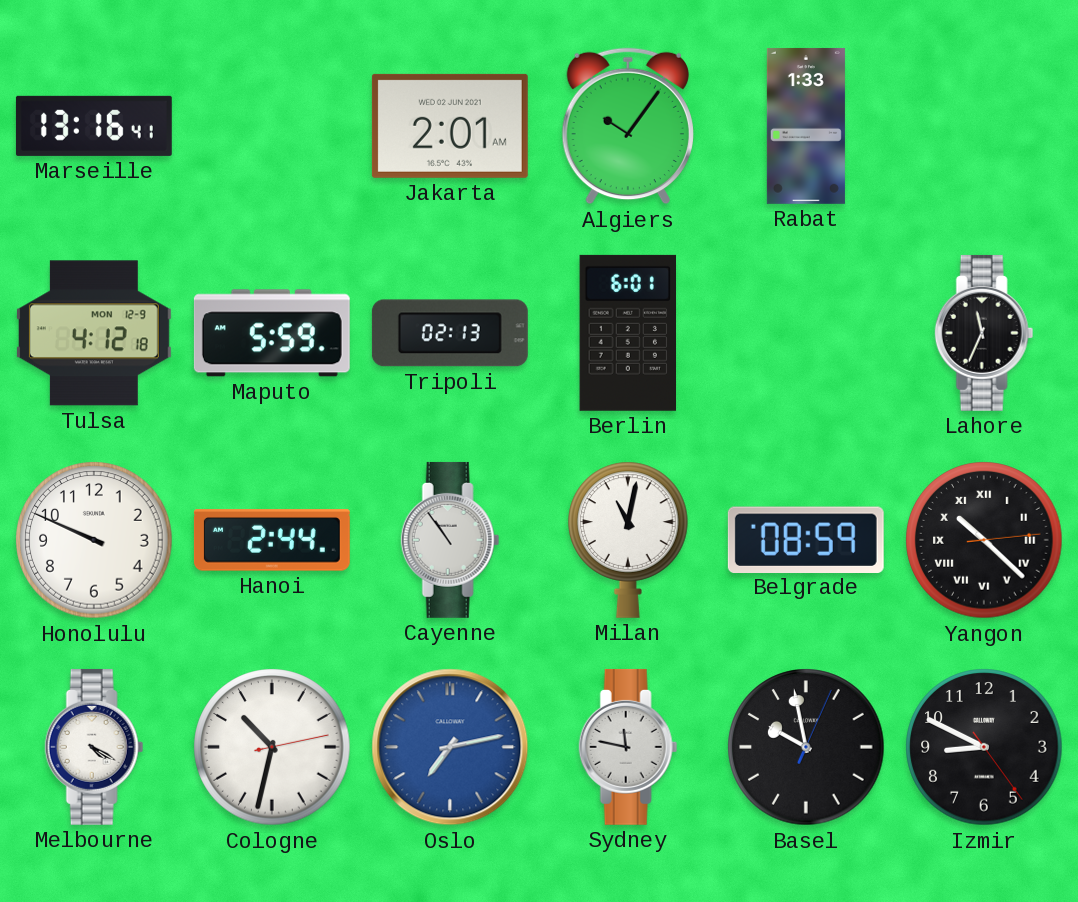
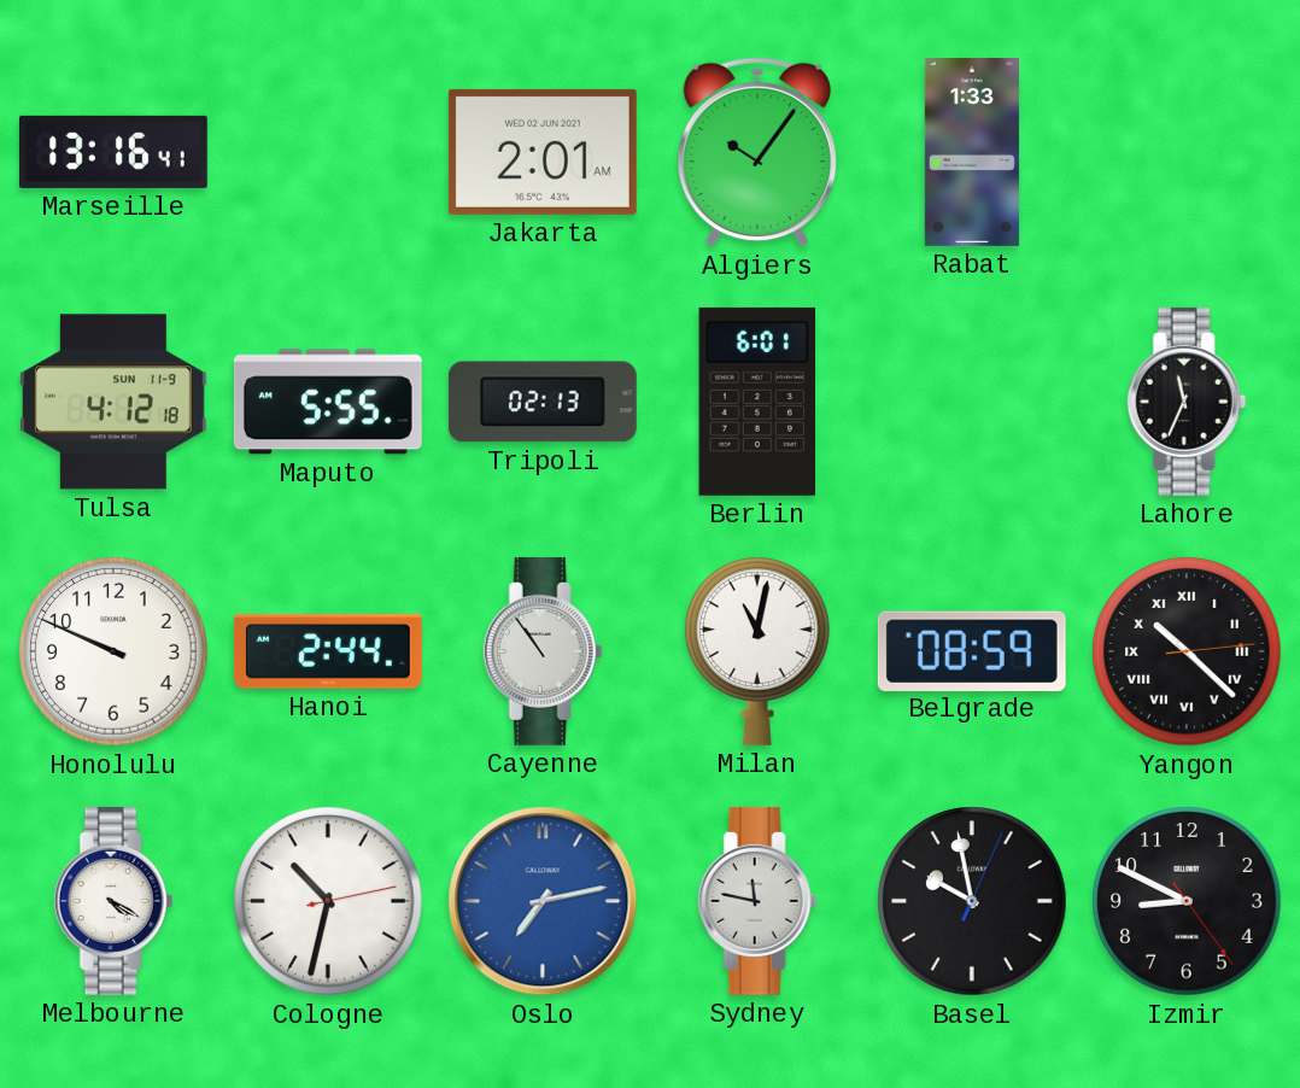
Tulsa date: MON 12-9 -> SUN 11-9
Maputo: 5:59 -> 5:55
